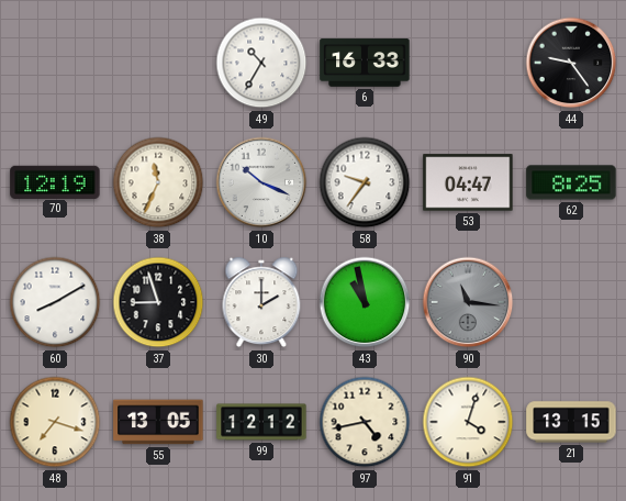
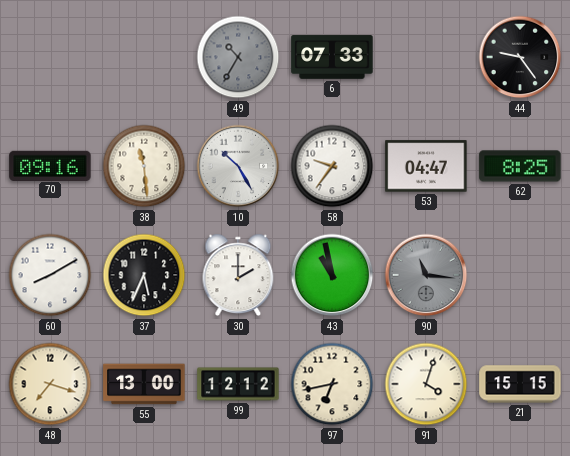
49 dial: white -> grey
6: 16:33 -> 07:33
70: 12:19 -> 09:16
38: 11:34 -> 11:29
10: 10:19 -> 10:25
37: 8:57 -> 5:34
55: 13:05 -> 13:00
97: 4:43 -> 6:43
21: 13:15 -> 15:15
